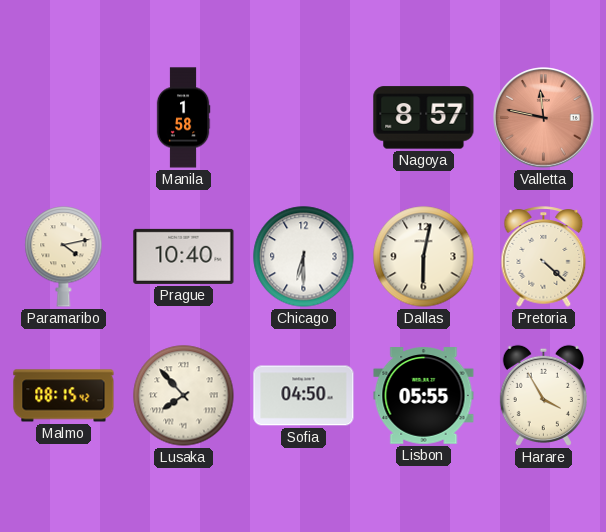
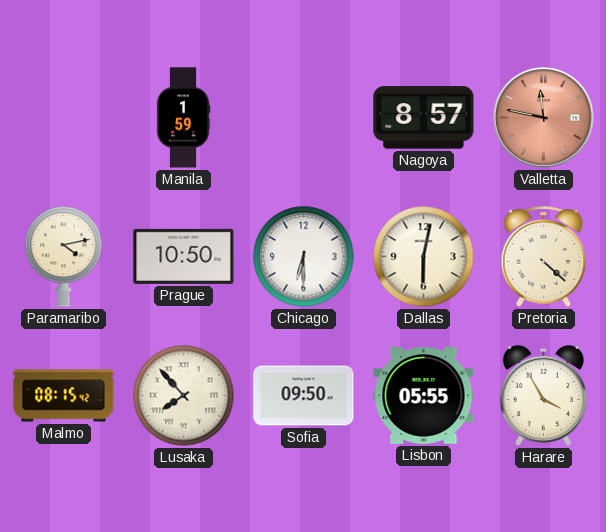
Manila: 1:58 -> 1:59
Prague: 10:40 -> 10:50
Sofia: 04:50 -> 09:50
